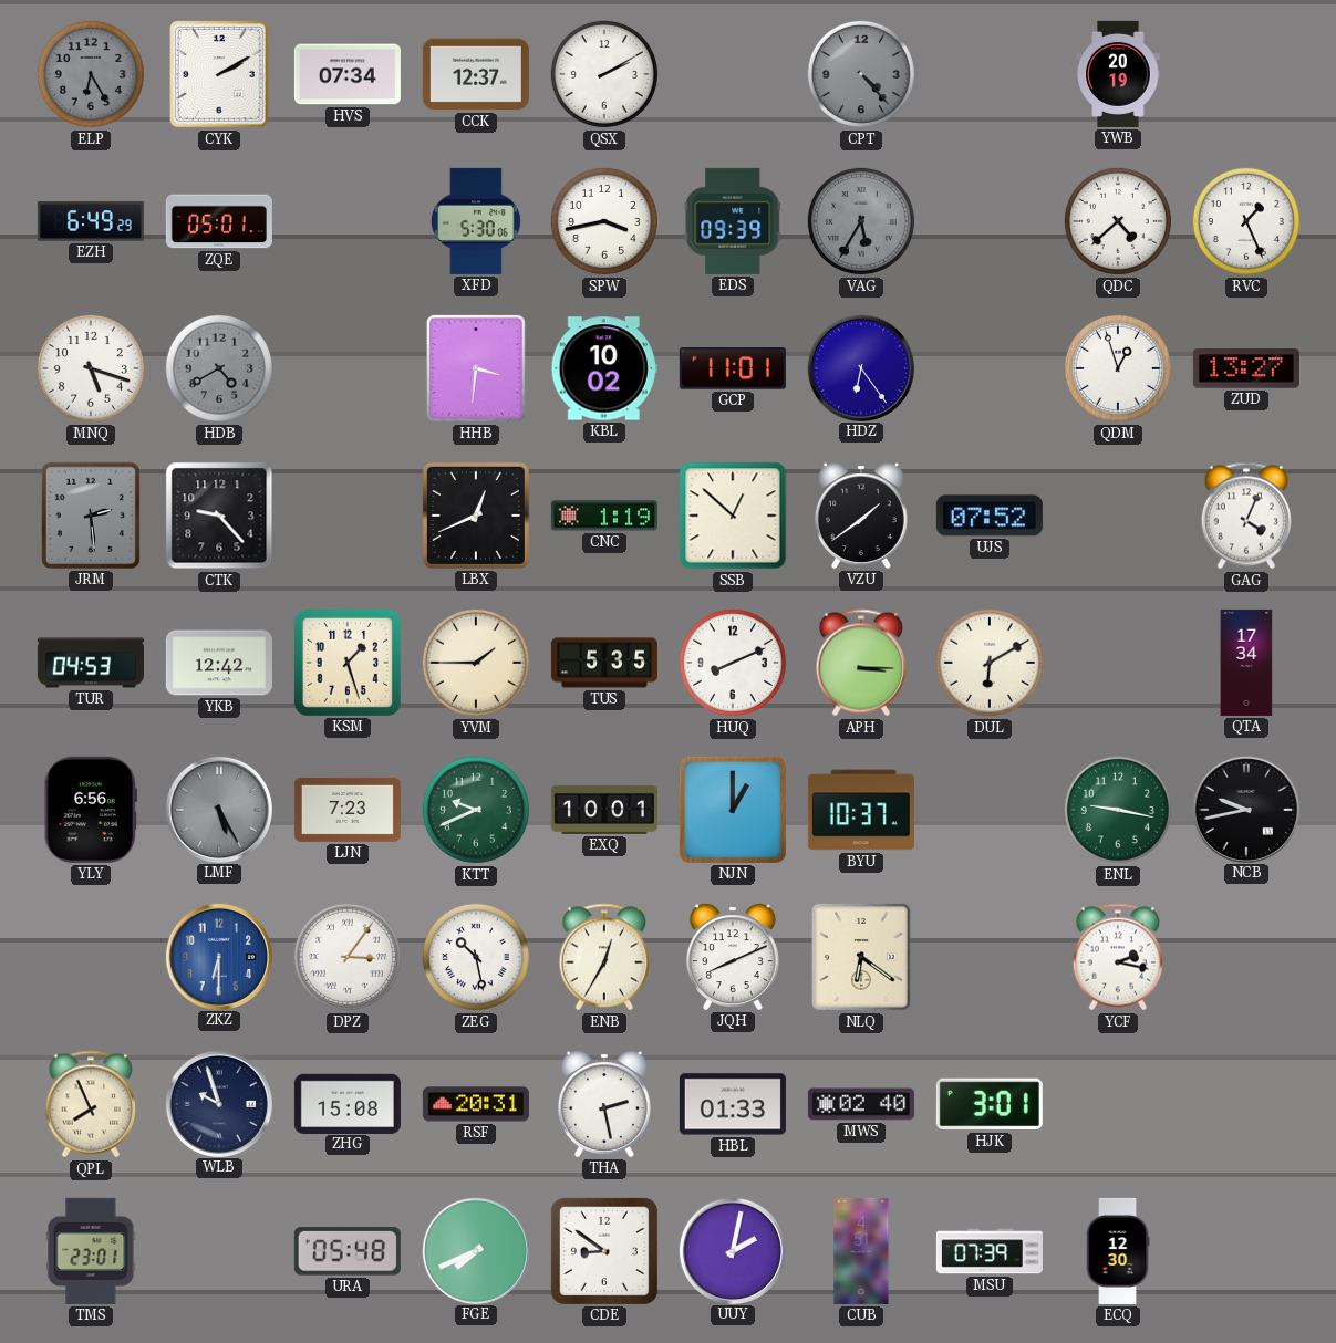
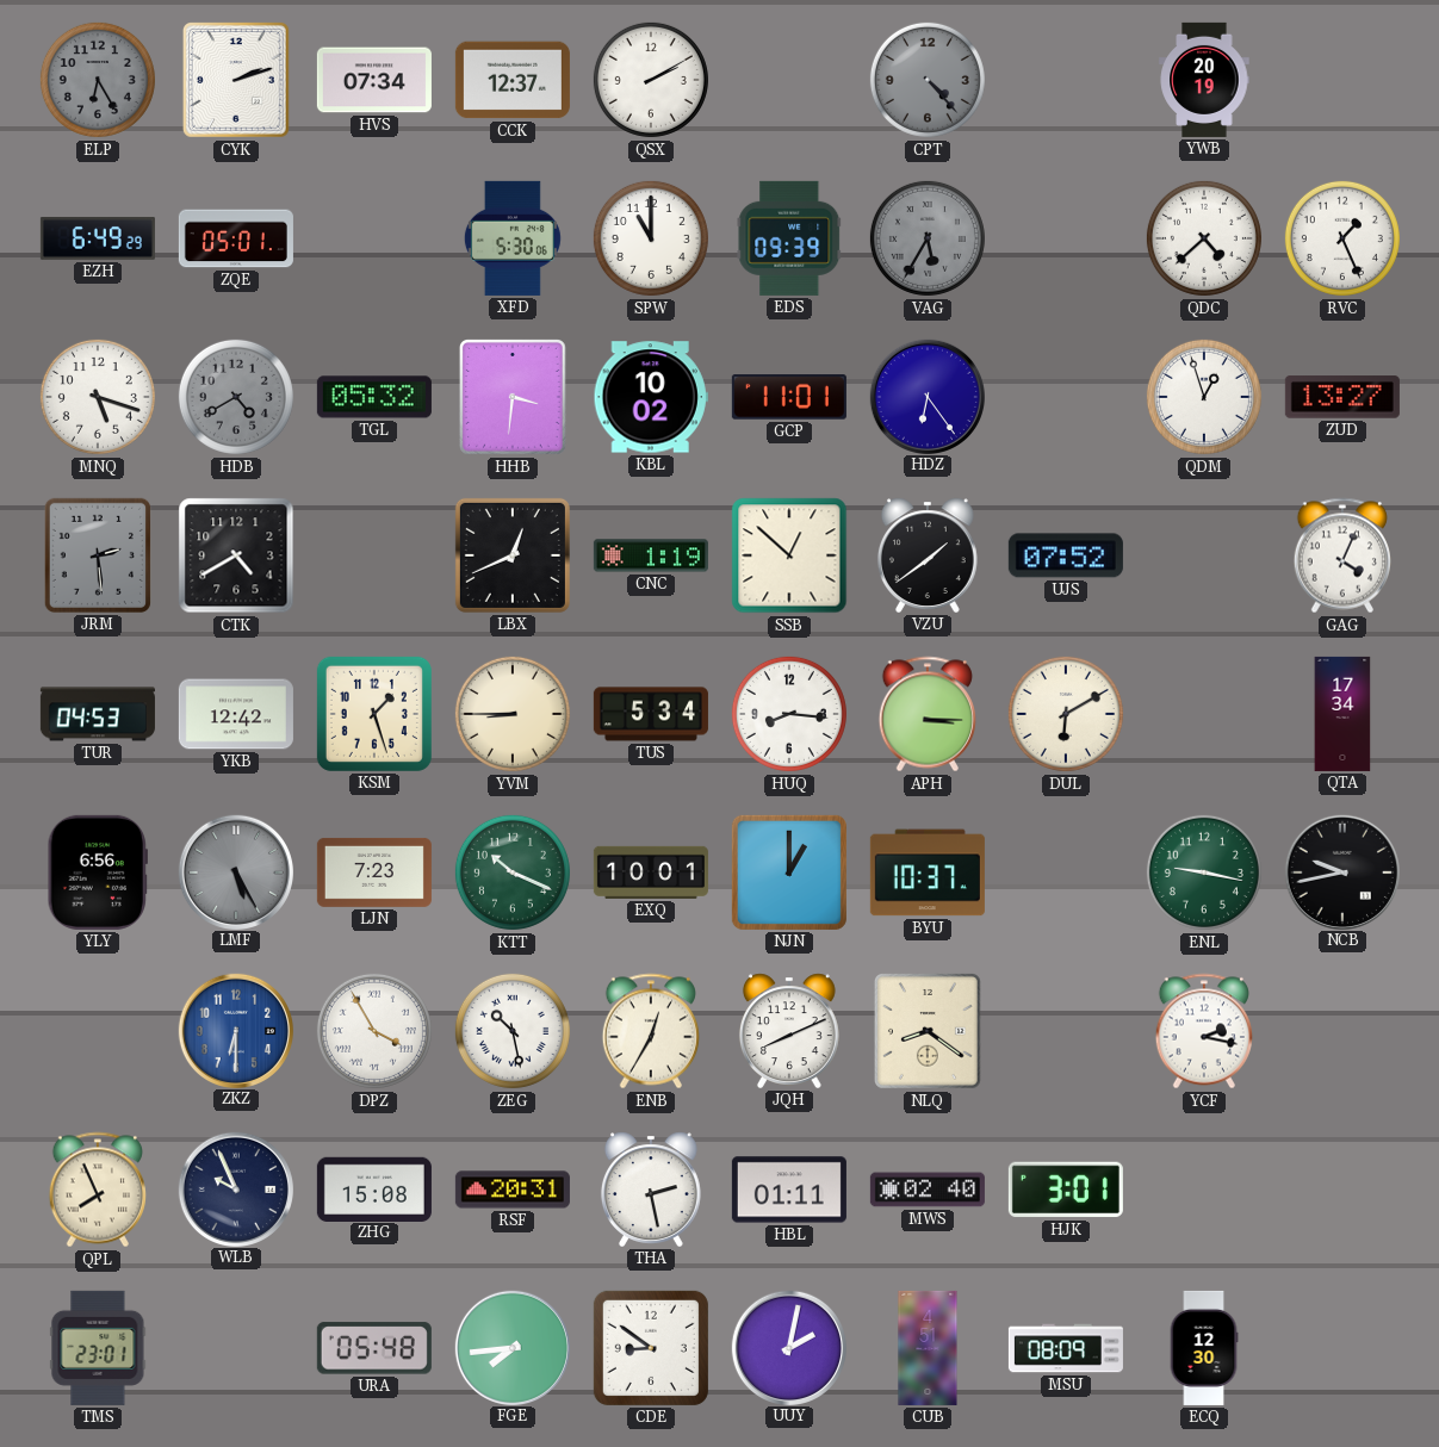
CYK: 2:10 -> 2:12
SPW: 3:43 -> 11:00
TGL: none -> 05:32
CTK: 9:23 -> 4:40
YVM: 1:45 -> 8:45
TUS: 5:35 -> 5:34
HUQ: 8:11 -> 8:16
KTT: 9:41 -> 10:19
DPZ: 3:06 -> 3:55
NLQ: 6:21 -> 8:21
WLB: 9:57 -> 9:56
HBL: 01:33 -> 01:11
FGE: 7:41 -> 7:44
MSU: 07:39 -> 08:09
